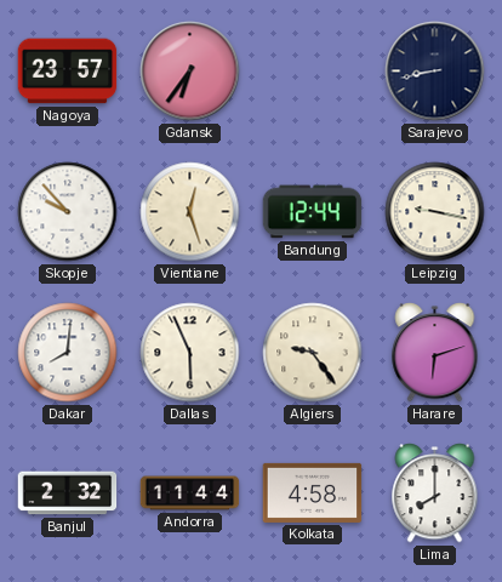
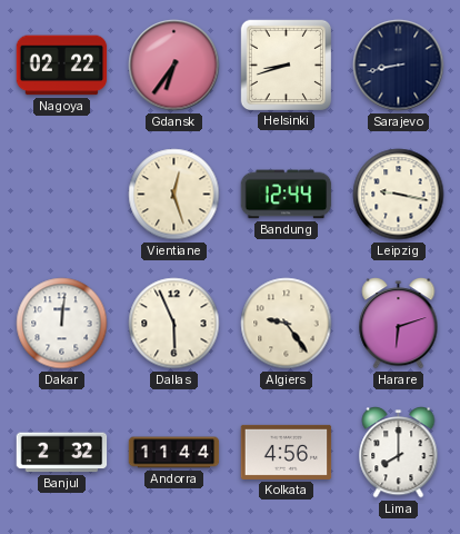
Nagoya: 23:57 -> 02:22
Helsinki: none -> 8:42
Skopje: 9:53 -> none
Dakar: 8:01 -> 12:01
Kolkata: 4:58 -> 4:56
